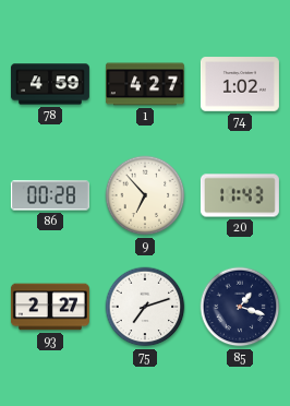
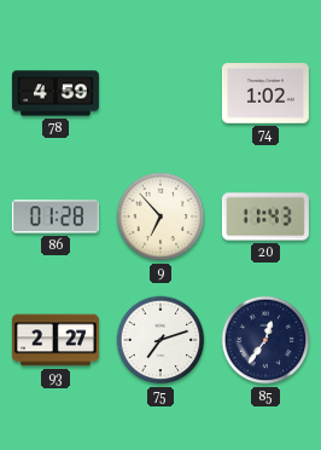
1: 4:27 -> none
86: 00:28 -> 01:28
85: 1:18 -> 12:36
